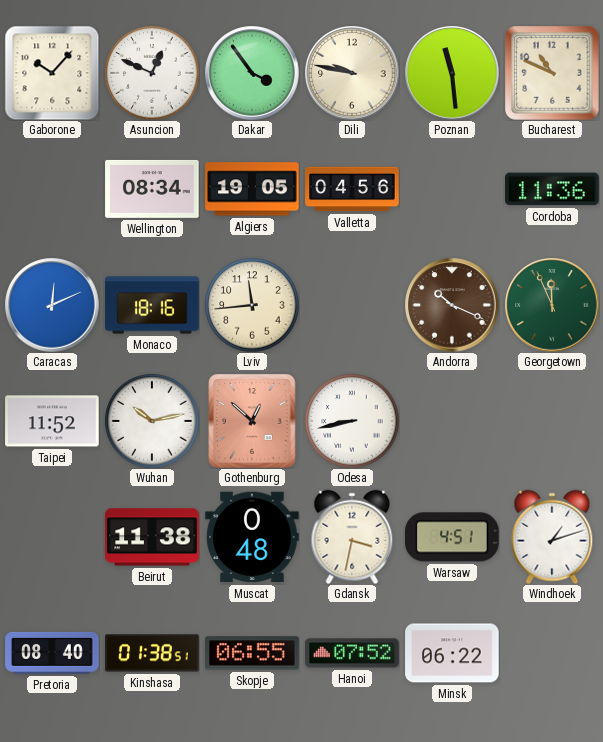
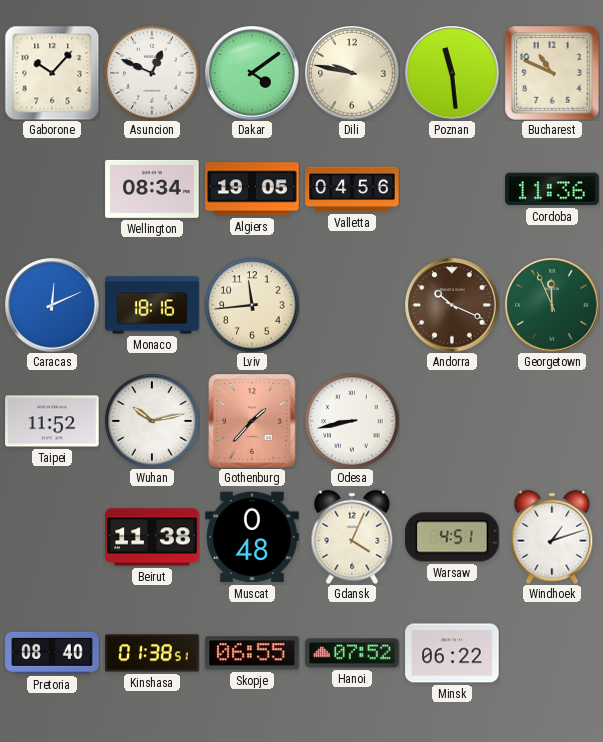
Dakar: 3:54 -> 4:09
Gothenburg: 12:52 -> 1:37
Gdansk: 3:32 -> 4:04
